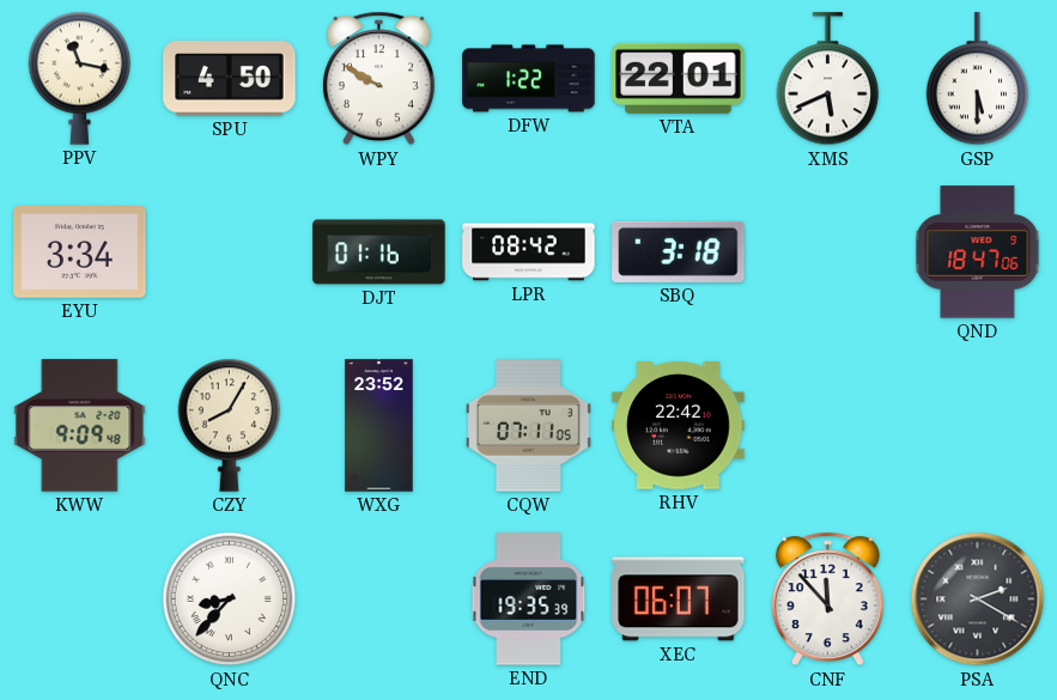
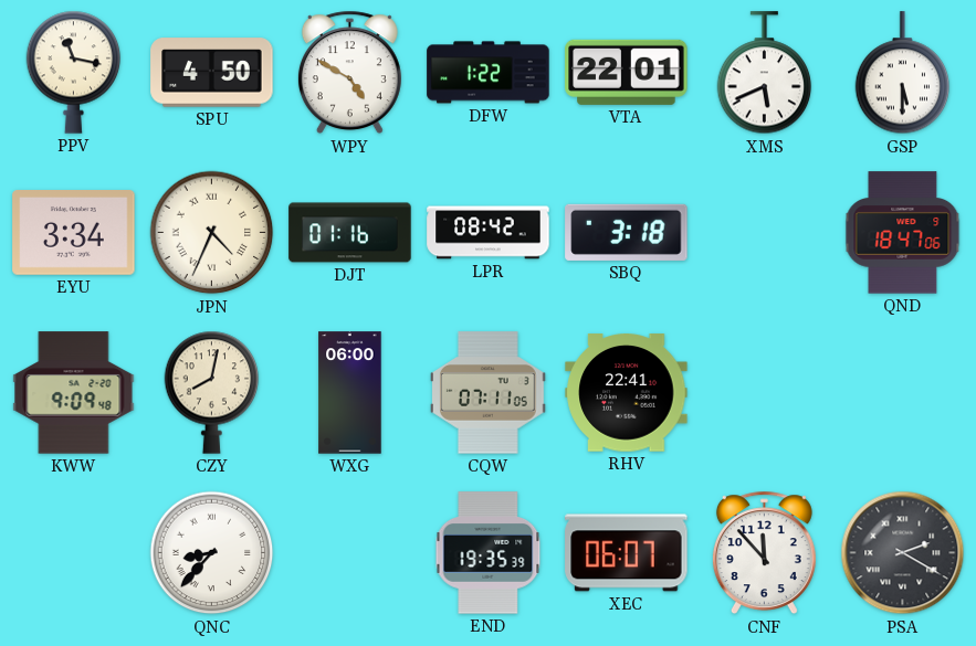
WPY: 9:50 -> 4:50
JPN: none -> 4:34
CZY: 8:05 -> 8:02
WXG: 23:52 -> 06:00
RHV: 22:42 -> 22:41
